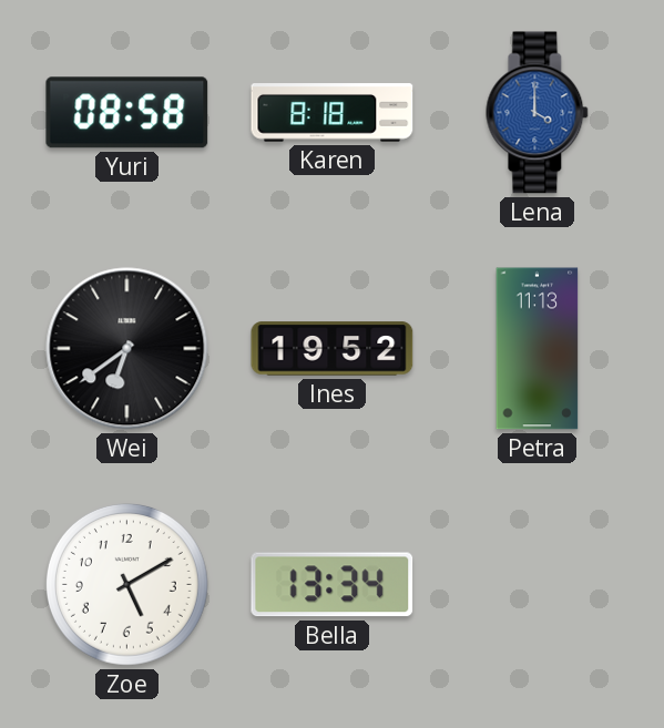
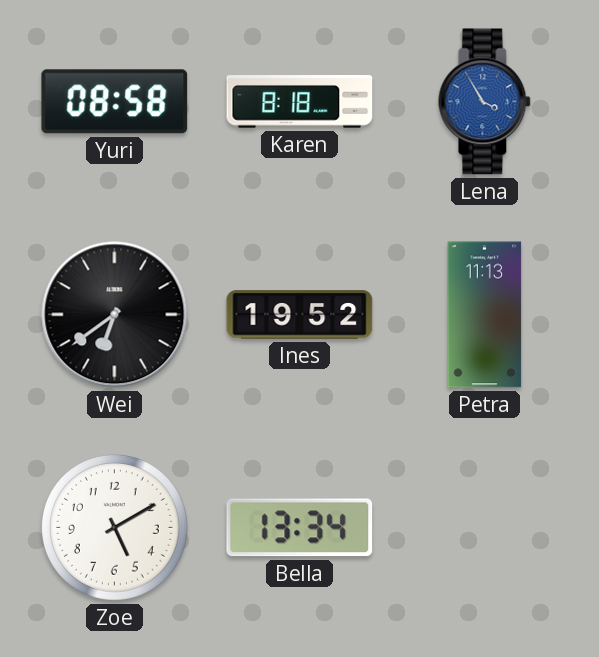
Lena: 4:00 -> 3:55
